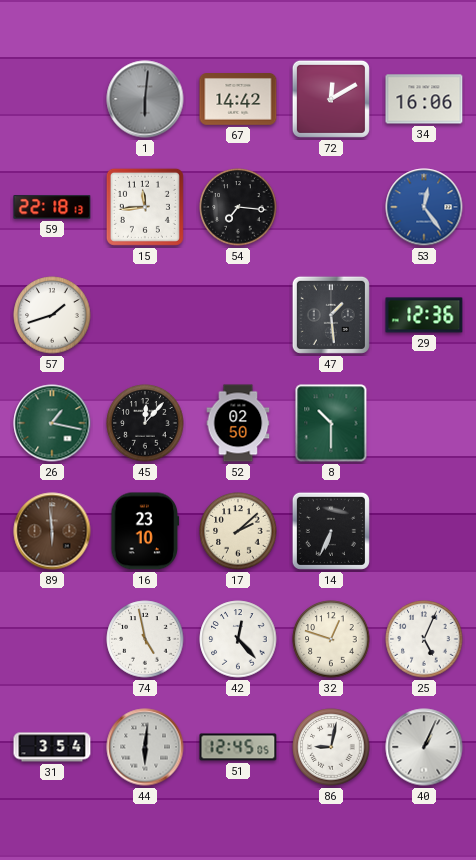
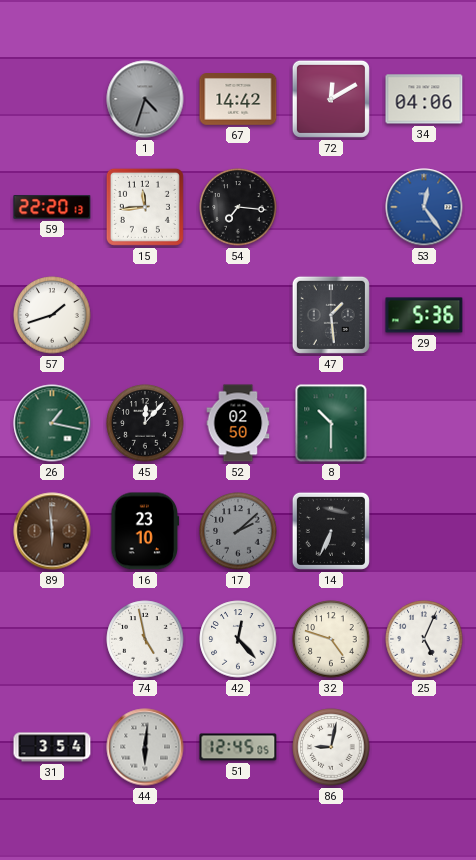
1: 6:01 -> 4:33
34: 16:06 -> 04:06
59: 22:18 -> 22:20
29: 12:36 -> 5:36
17 dial: cream -> grey
32: 12:48 -> 4:48
40: 1:04 -> none
